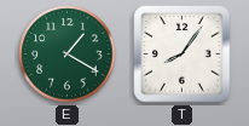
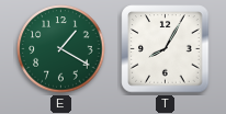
T: 8:06 -> 8:05
